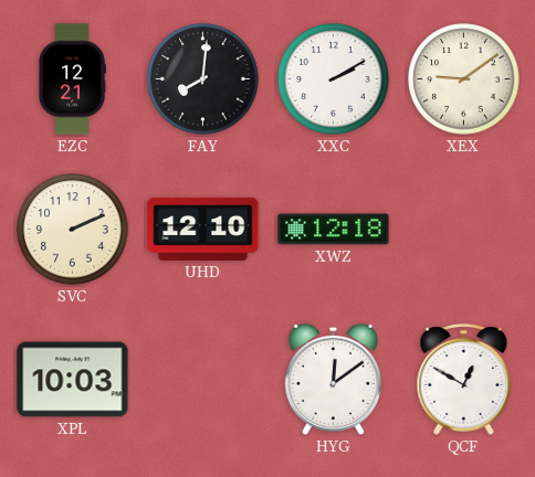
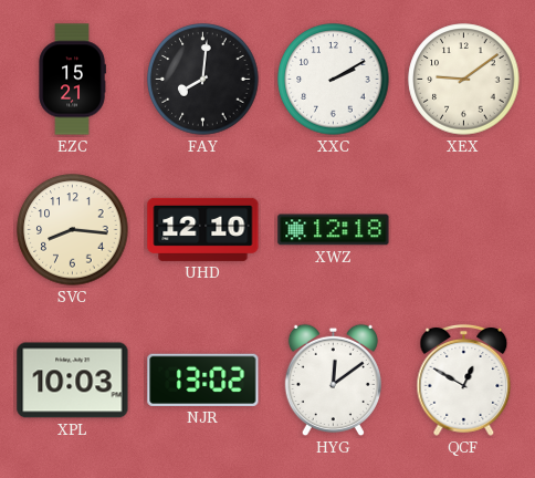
EZC: 12:21 -> 15:21
SVC: 2:11 -> 8:16
NJR: none -> 13:02
